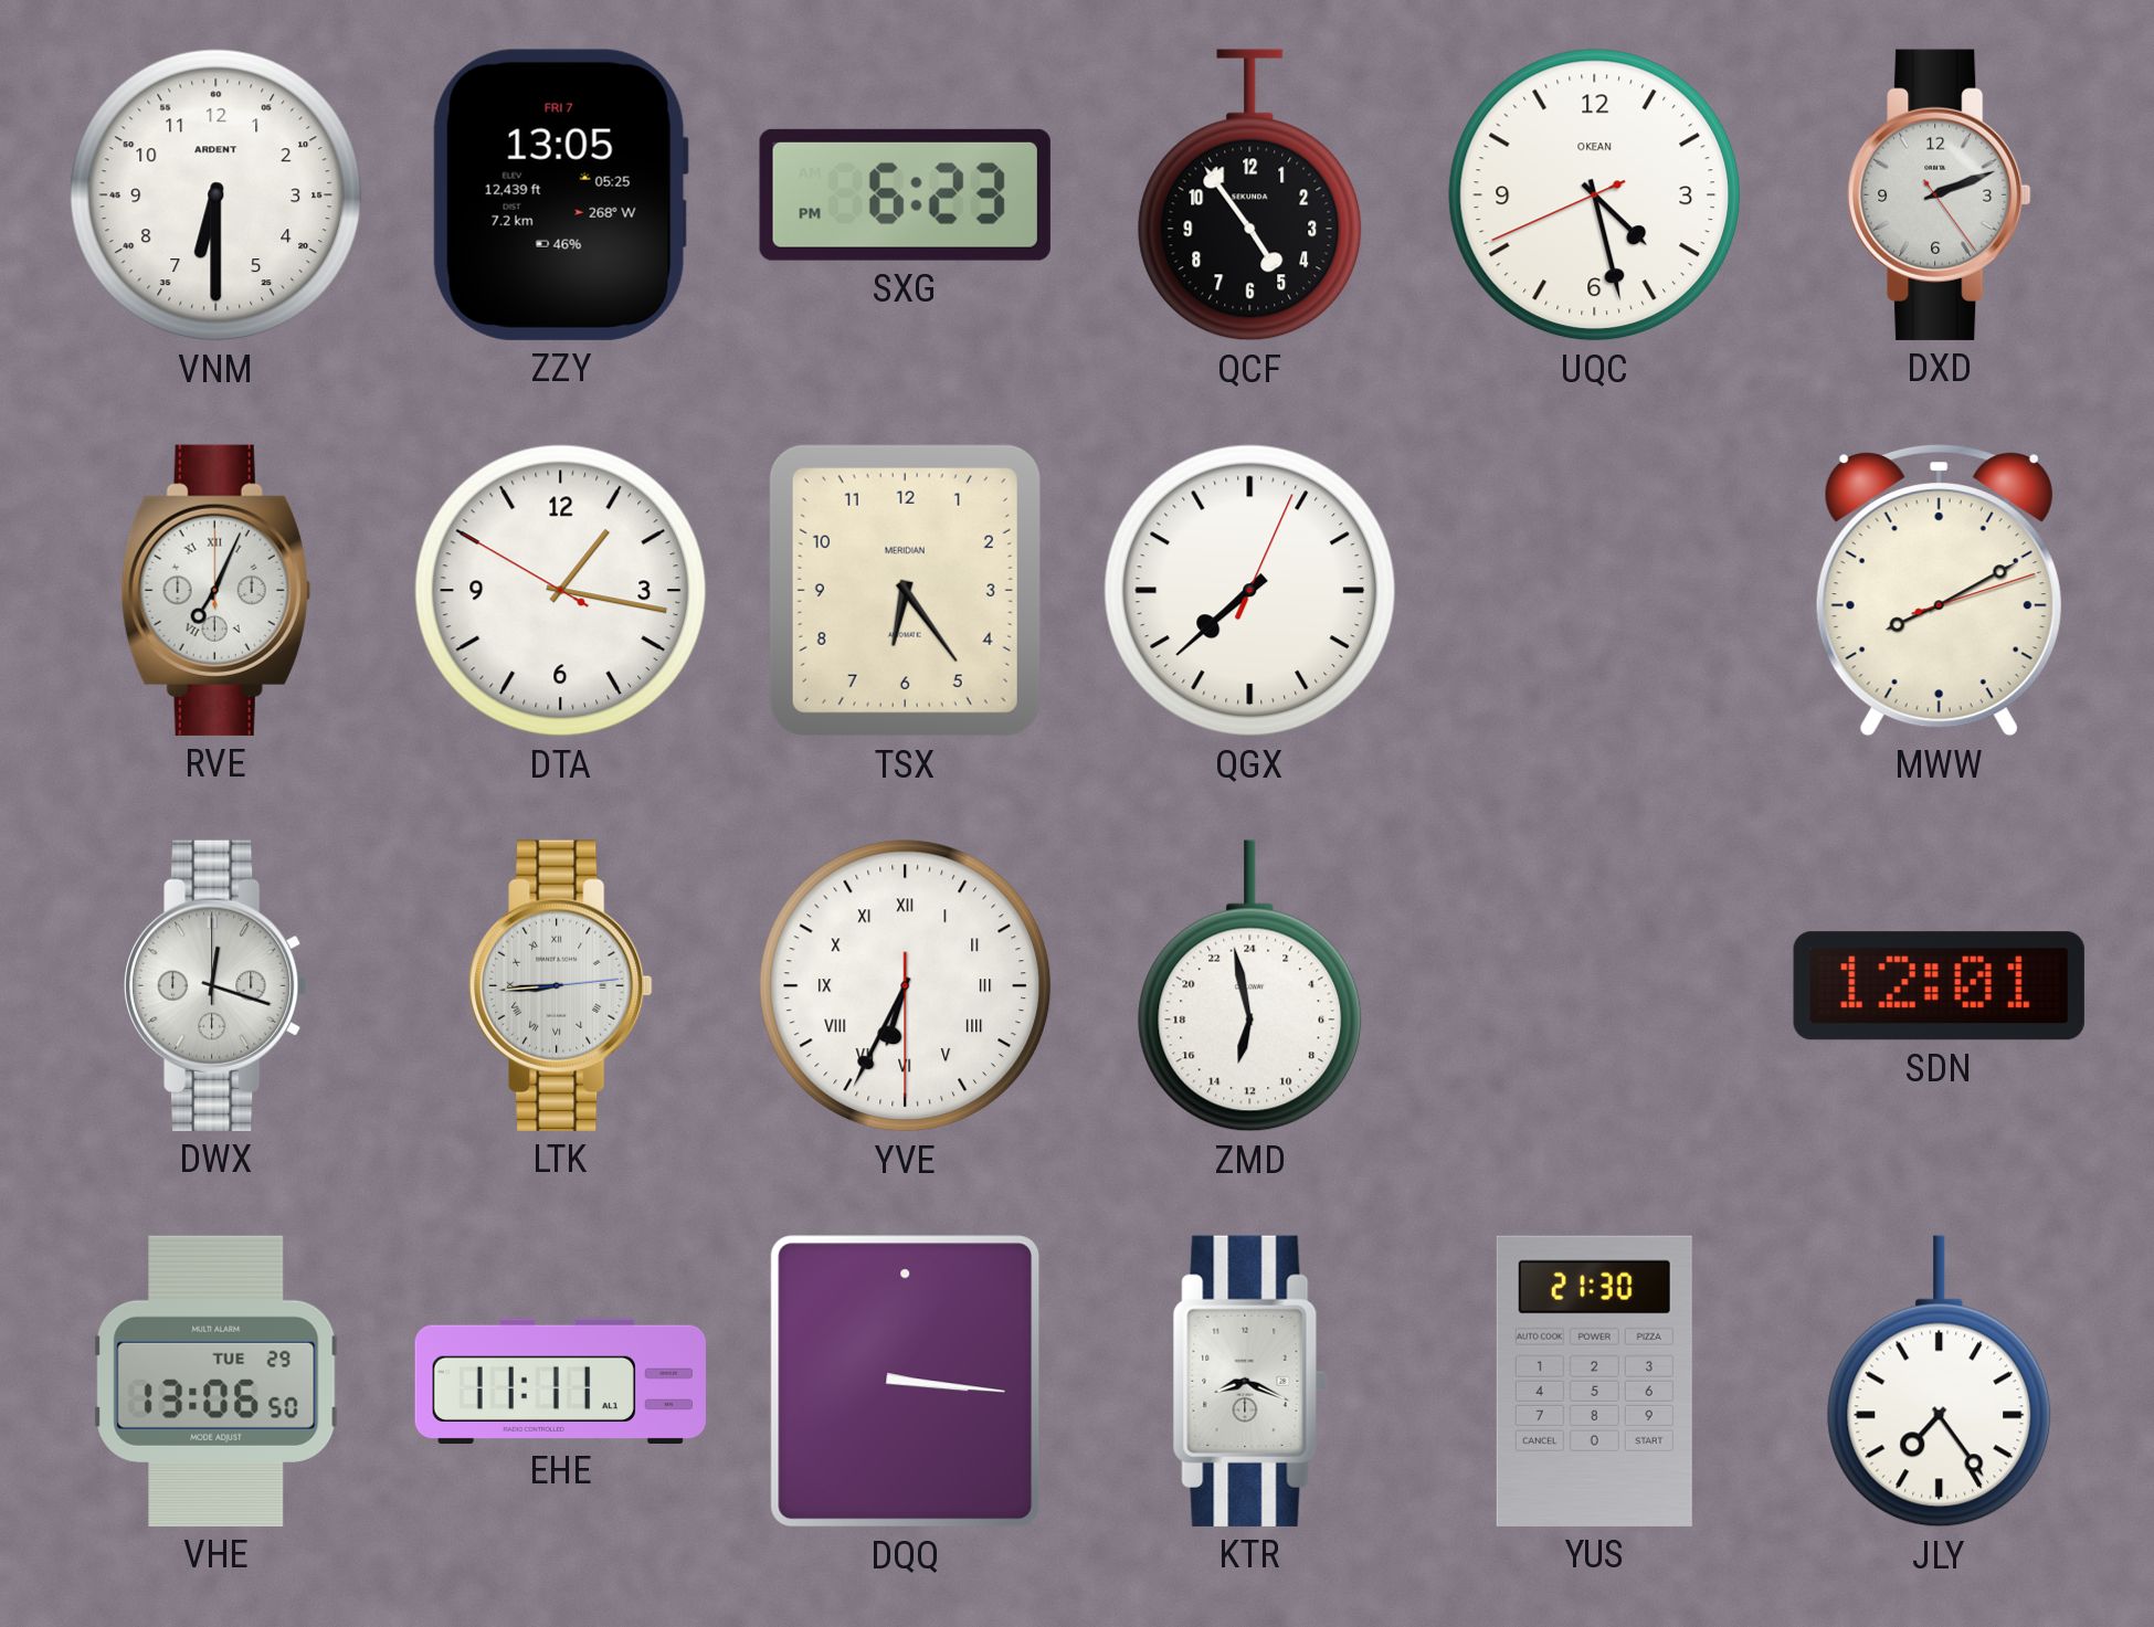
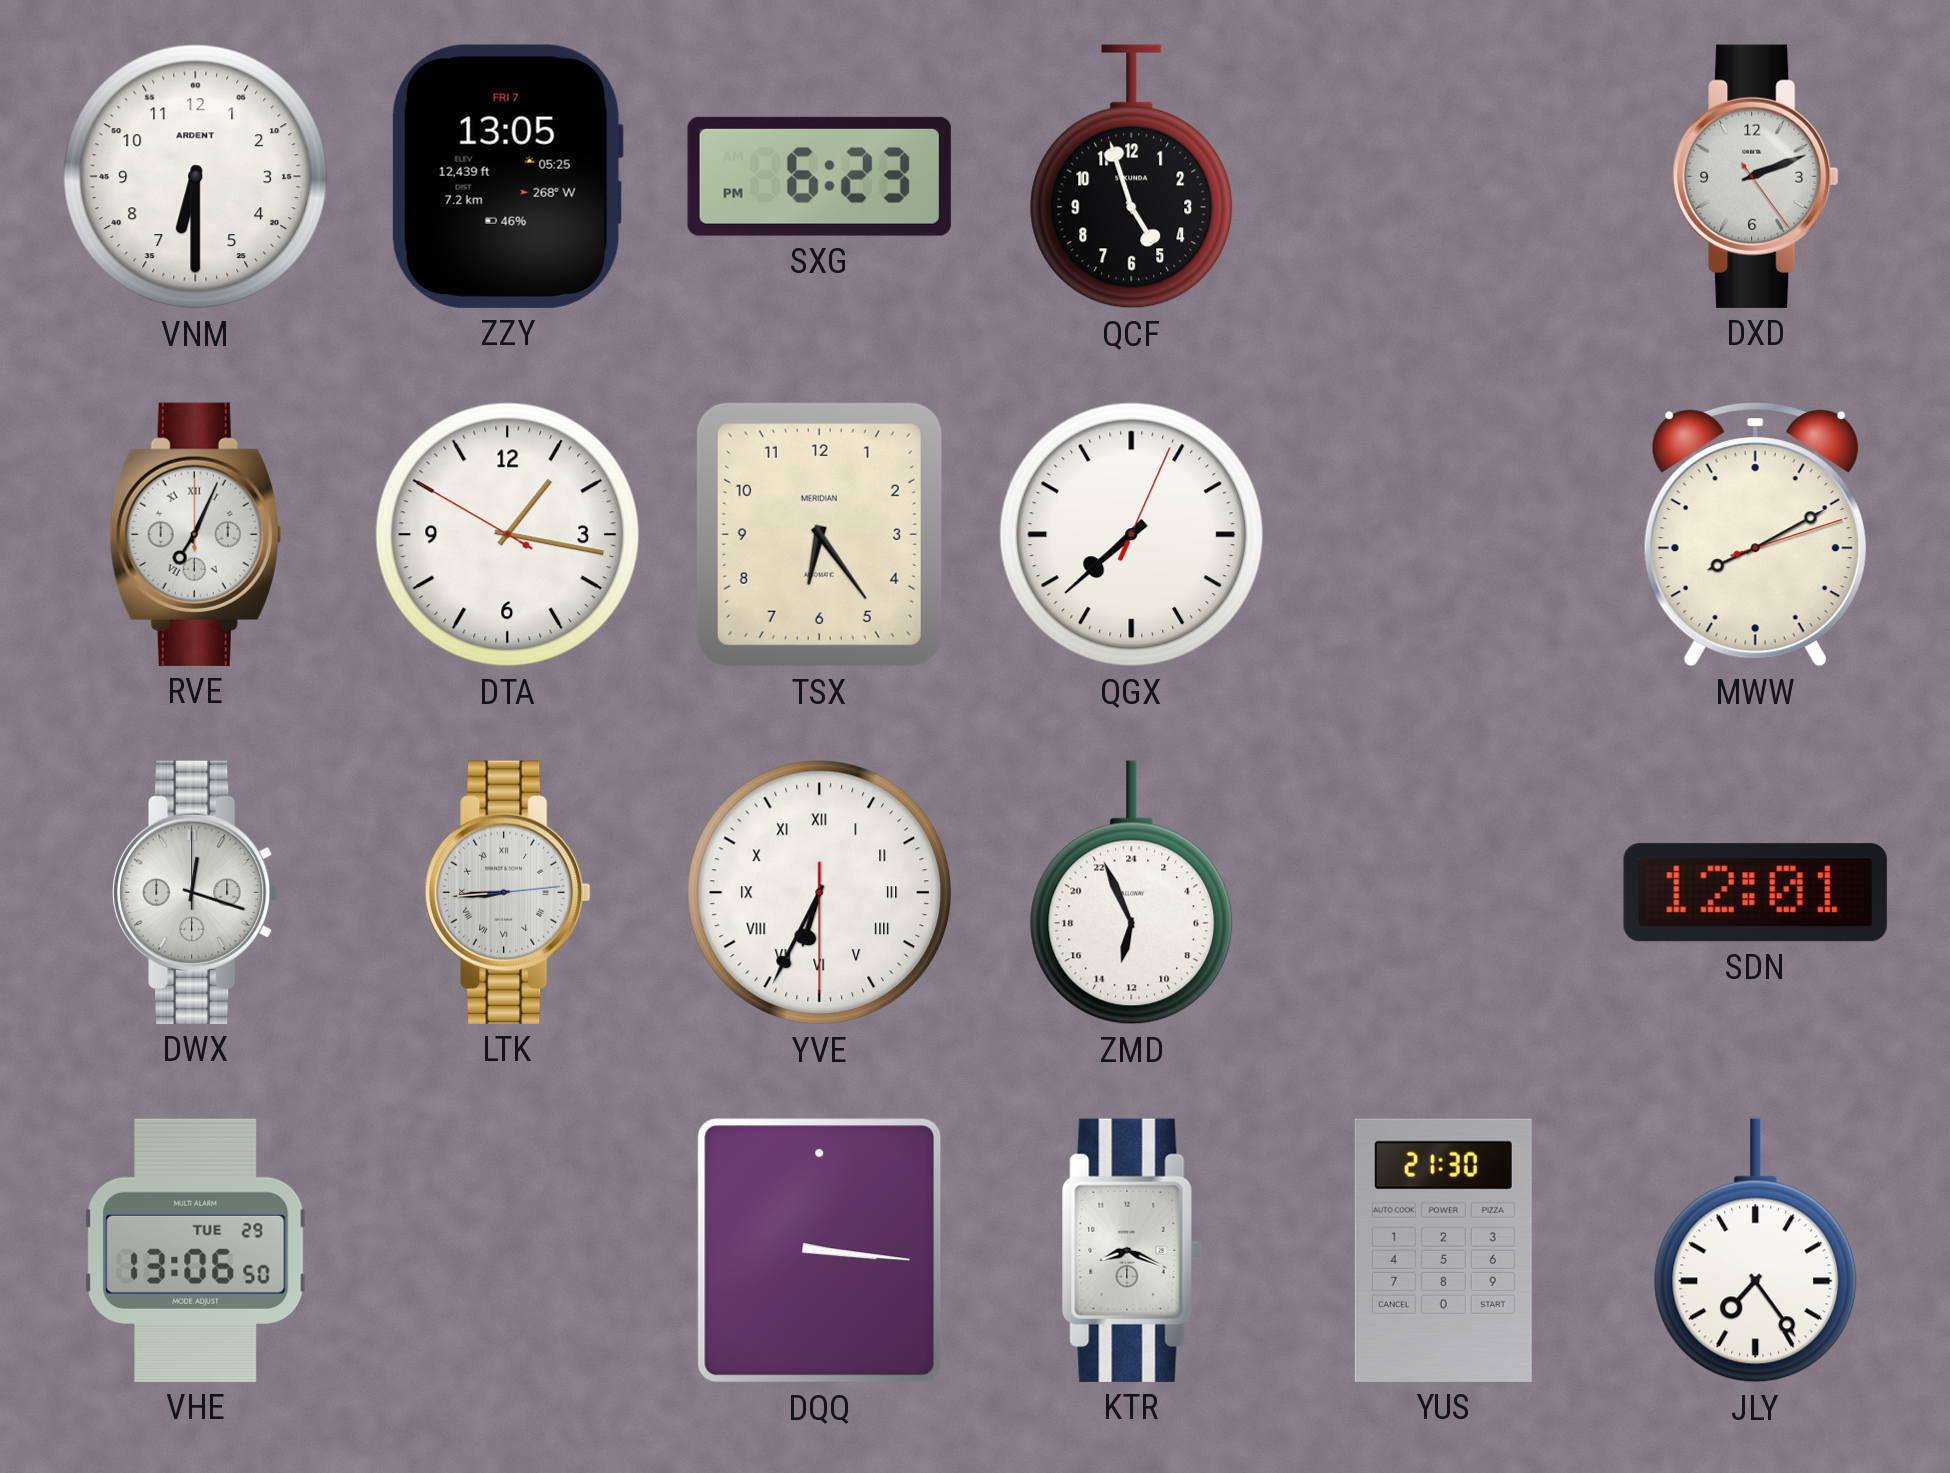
QCF: 4:54 -> 4:57
UQC: 4:27 -> none
ZMD: 12:58 -> 12:56
EHE: 11:11 -> none
